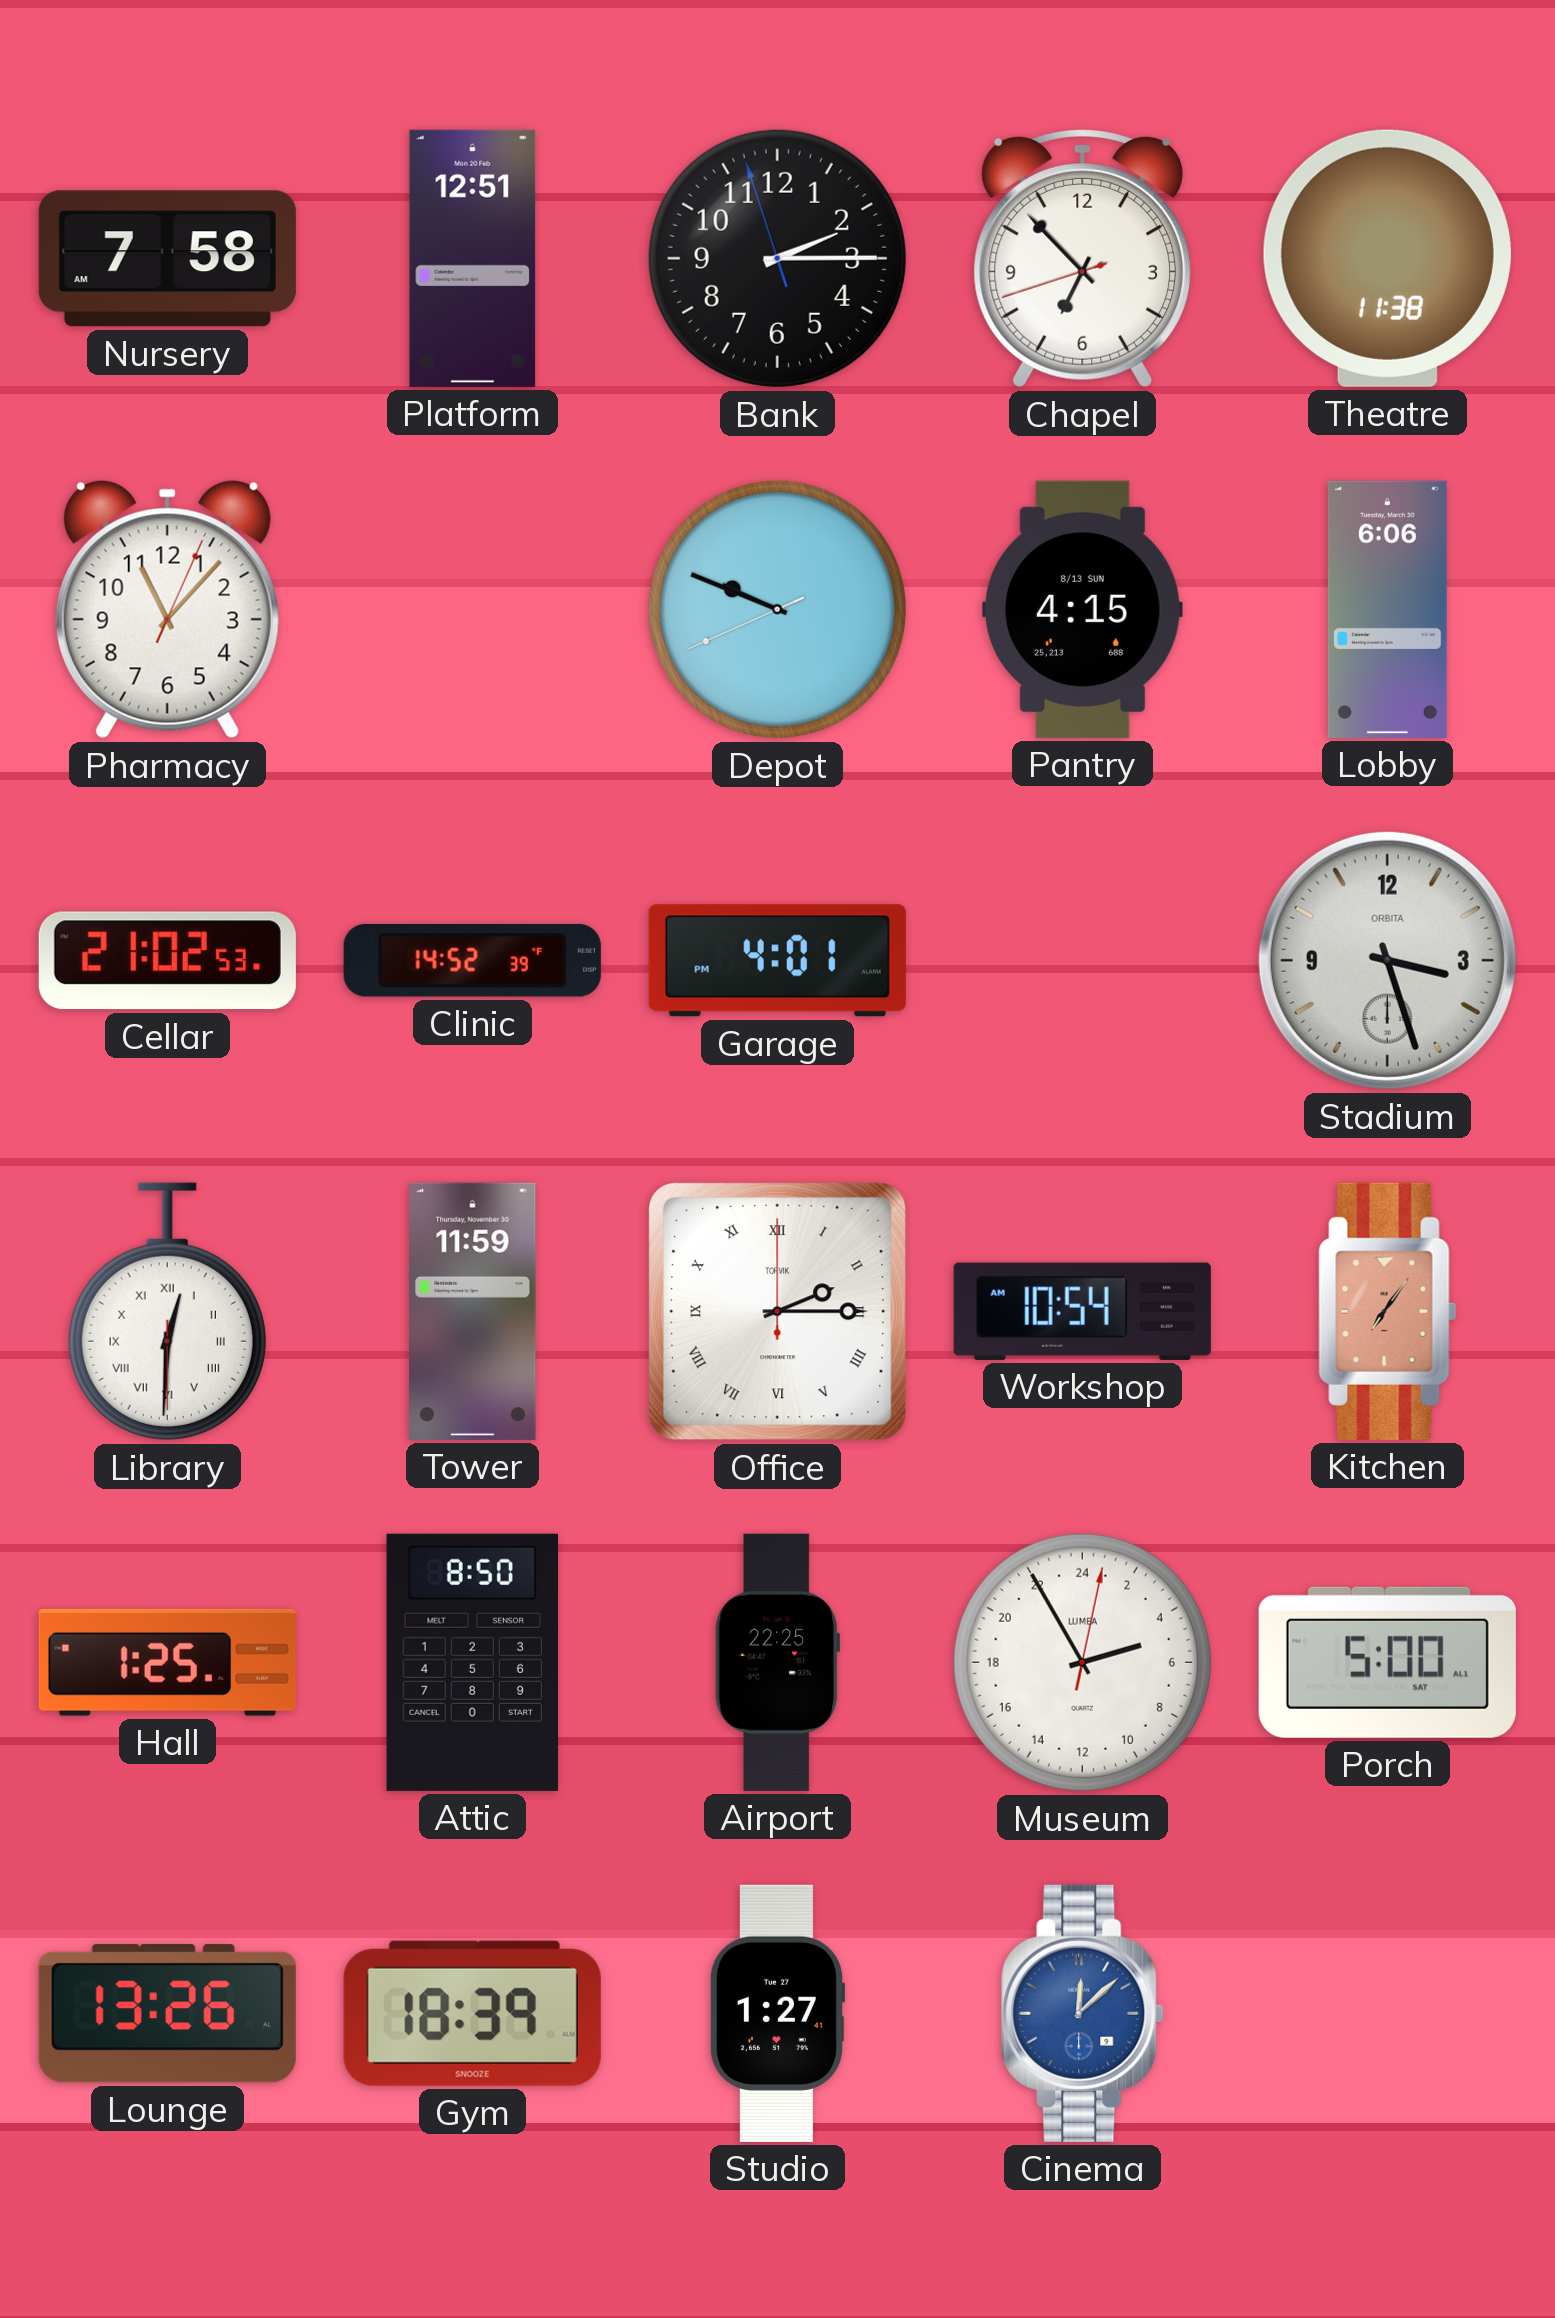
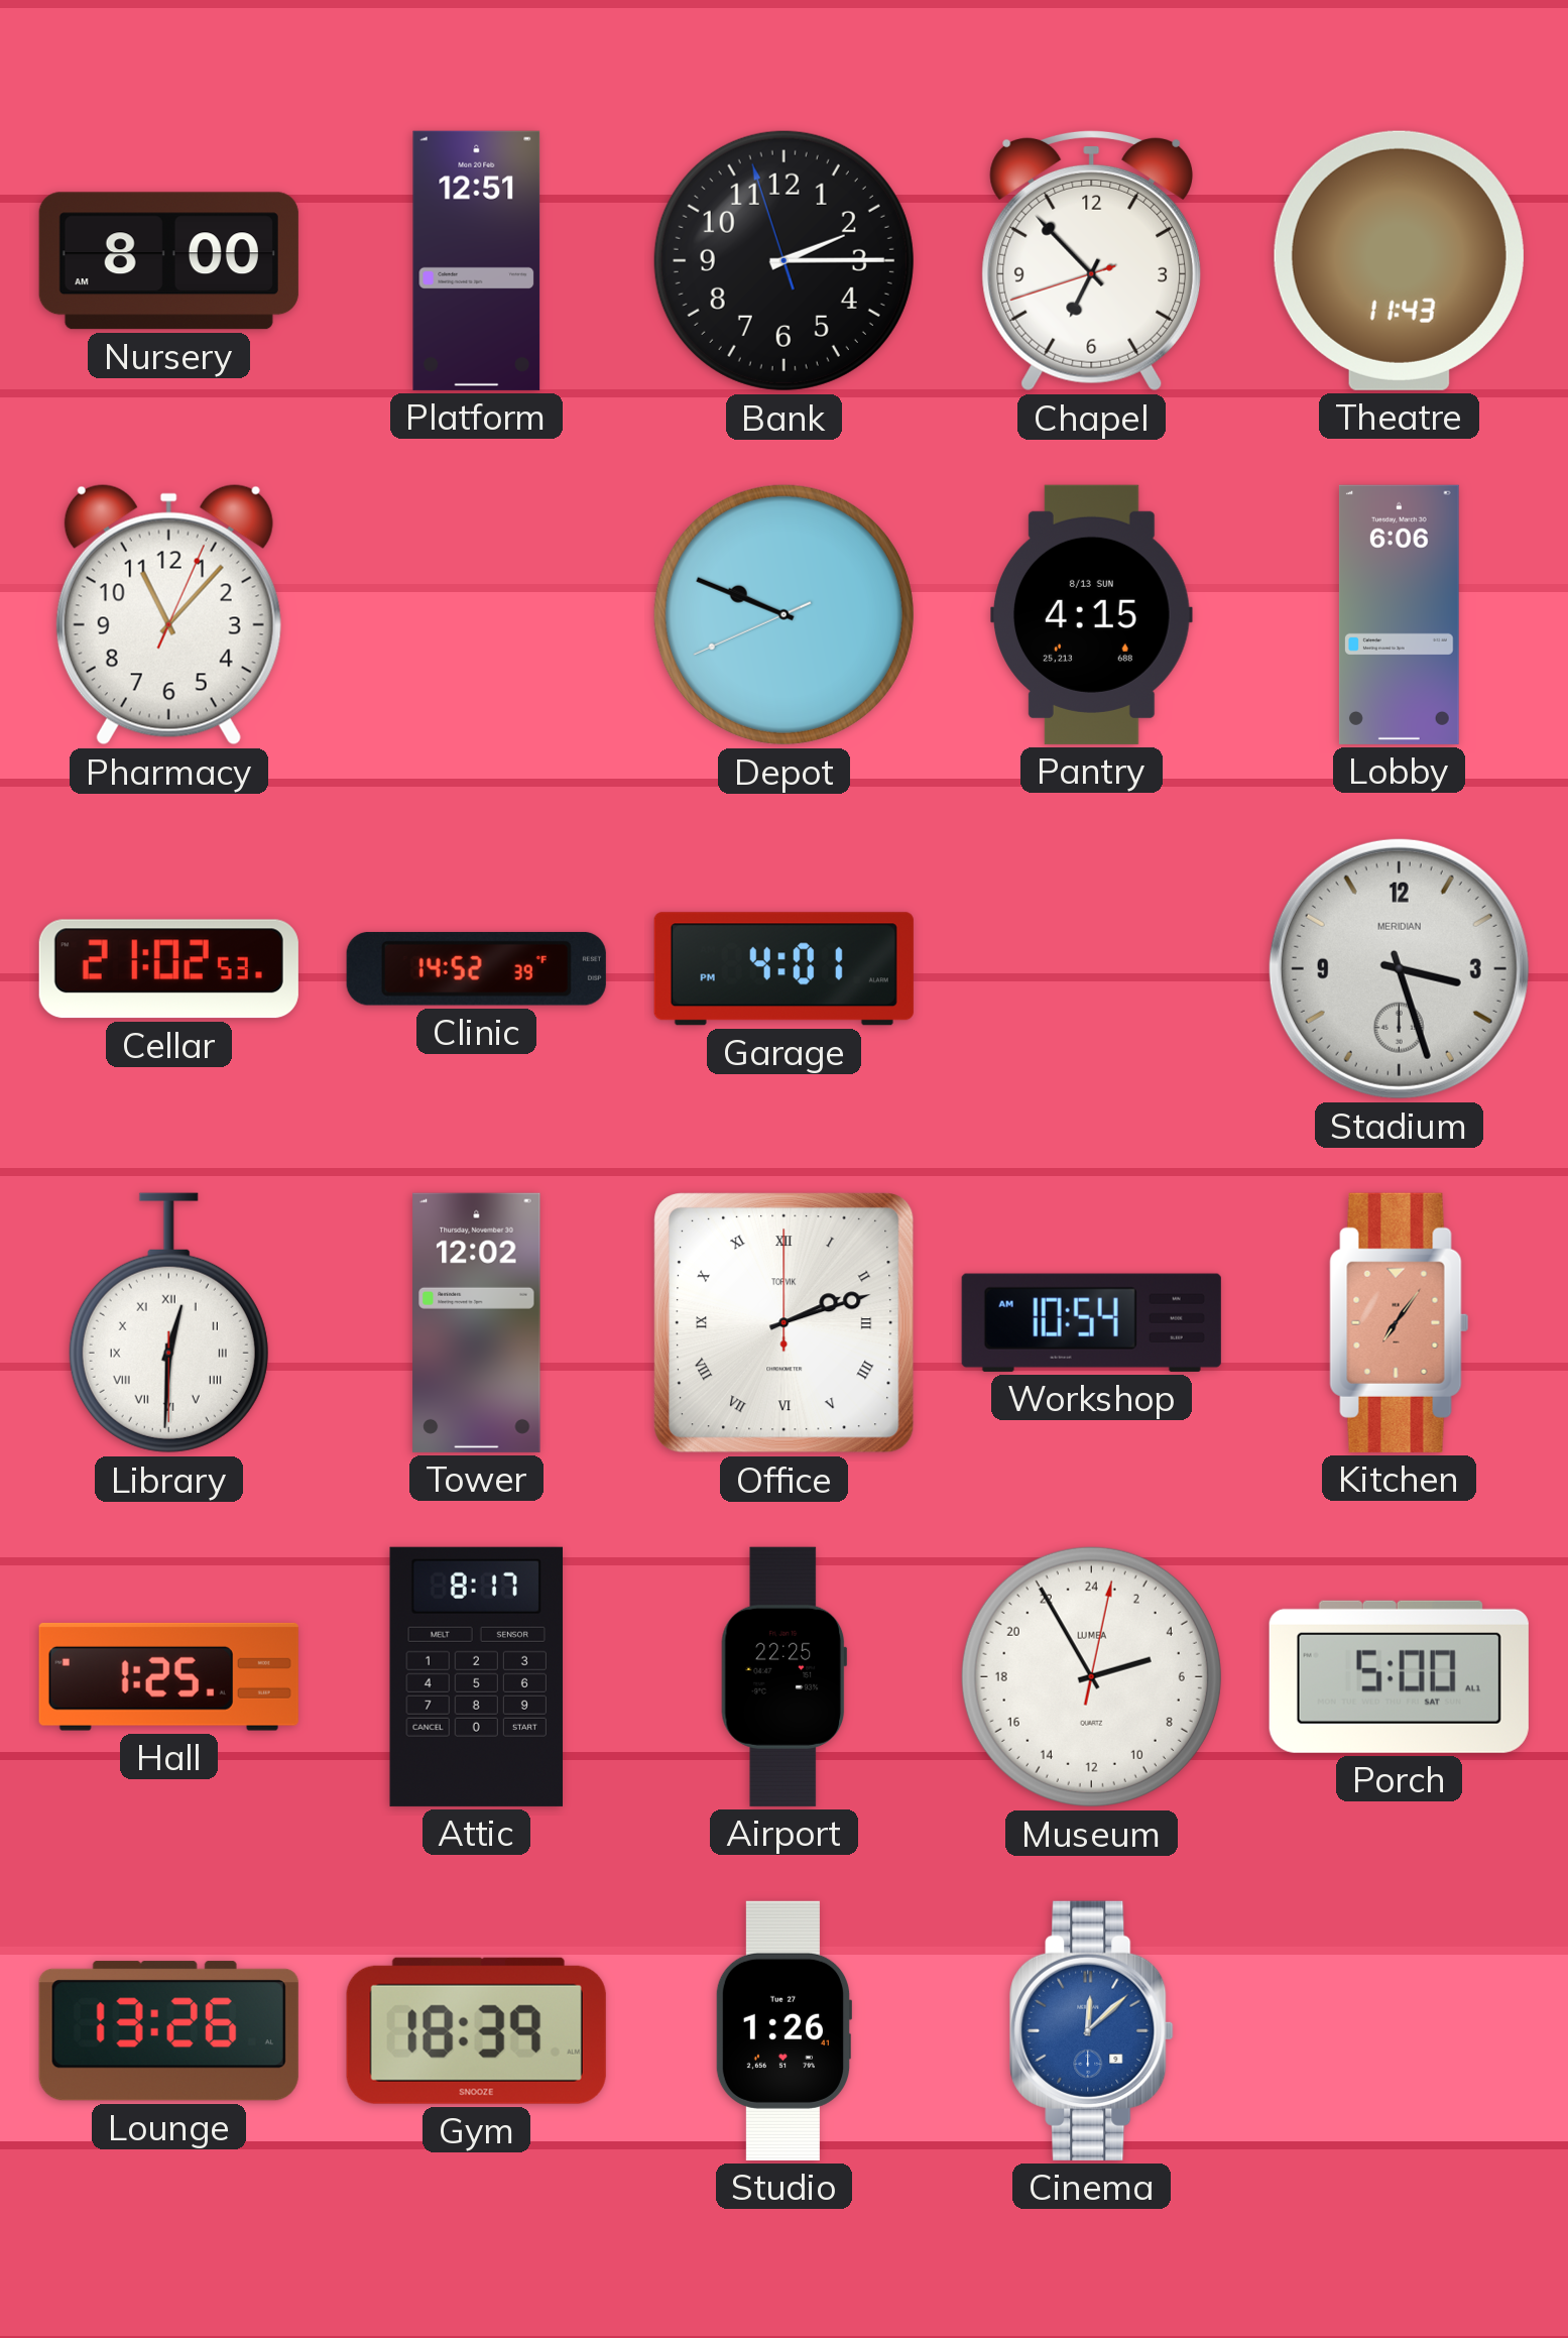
Nursery: 7:58 -> 8:00
Theatre: 11:38 -> 11:43
Stadium brand: ORBITA -> MERIDIAN
Tower: 11:59 -> 12:02
Office: 2:15 -> 2:12
Attic: 8:50 -> 8:17
Studio: 1:27 -> 1:26
